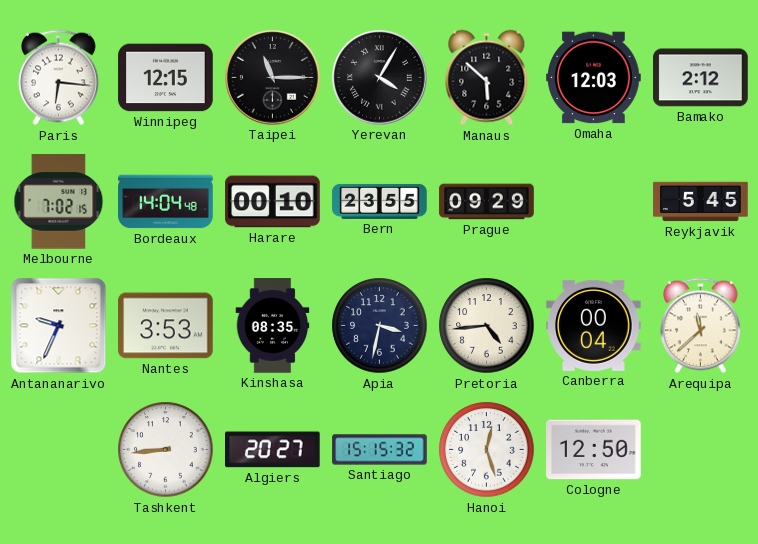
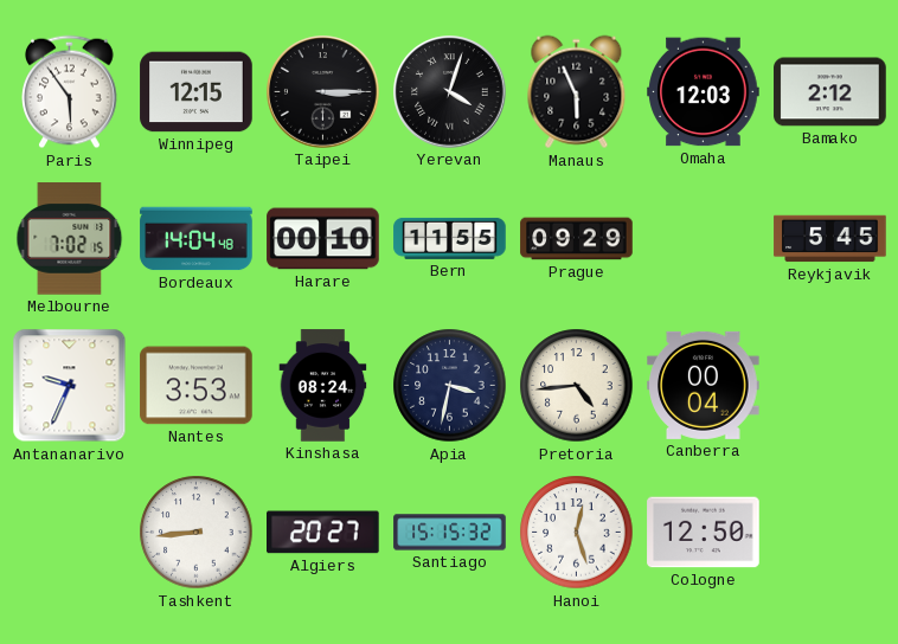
Paris: 6:16 -> 5:54
Taipei: 11:15 -> 3:15
Yerevan: 4:05 -> 4:03
Manaus: 5:52 -> 5:56
Bern: 23:55 -> 11:55
Kinshasa: 08:35 -> 08:24
Arequipa: 11:38 -> none
